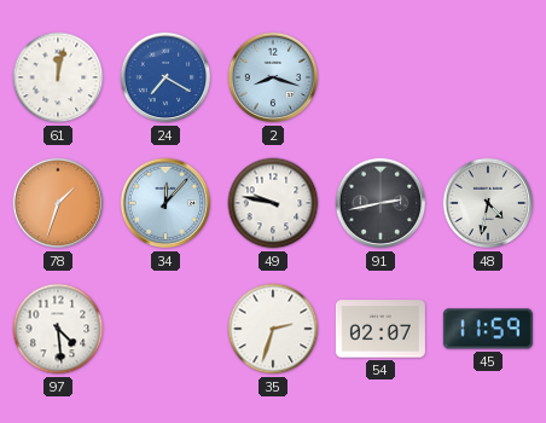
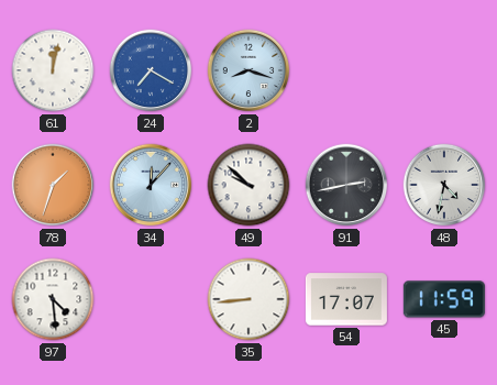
49: 9:47 -> 9:52
35: 2:33 -> 8:44
54: 02:07 -> 17:07
